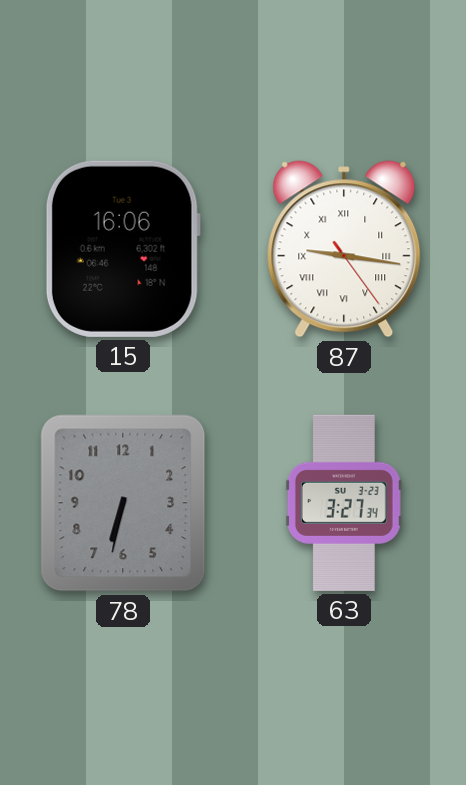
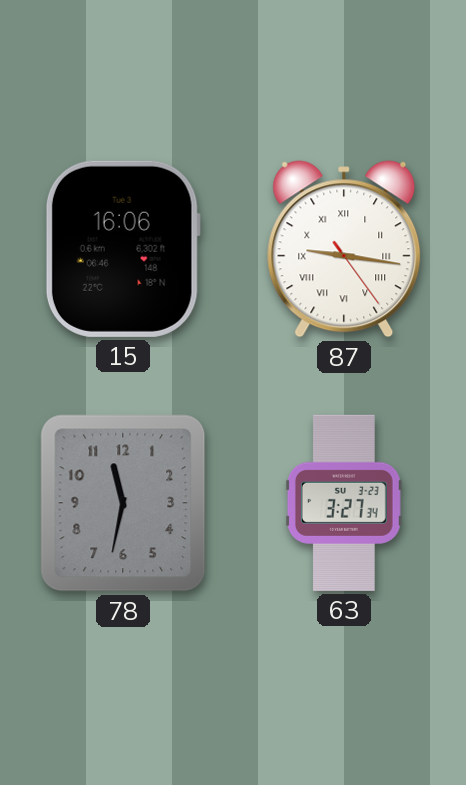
78: 6:32 -> 11:32
